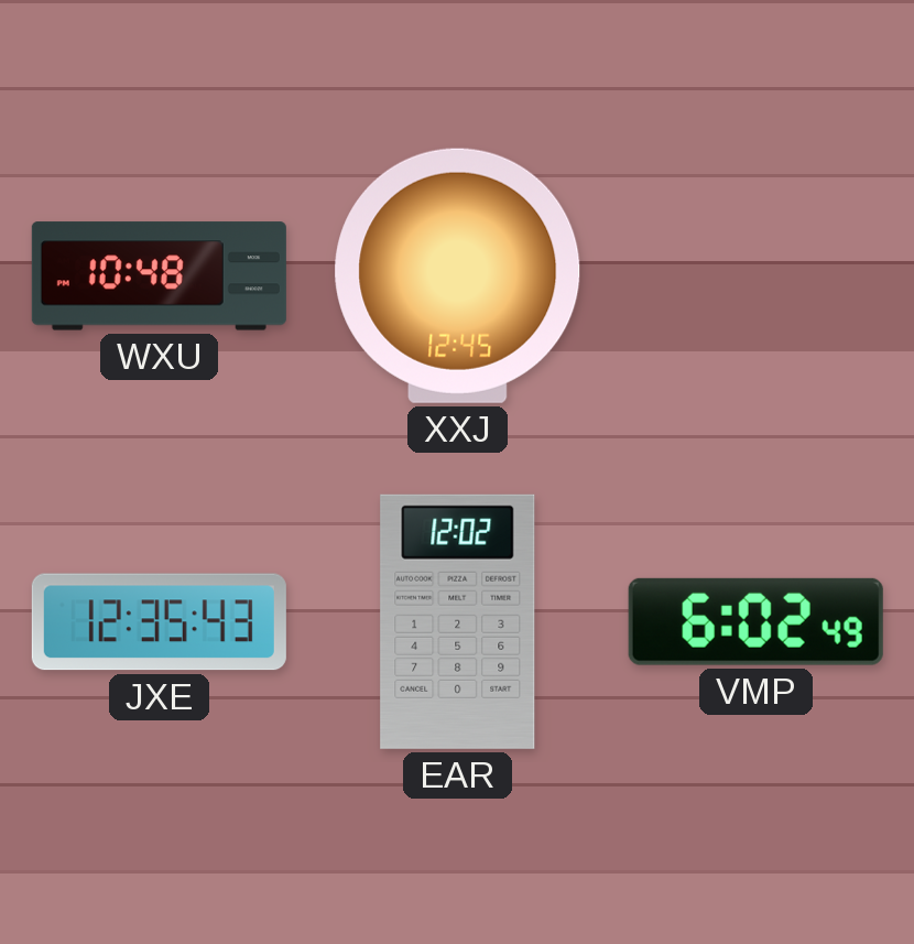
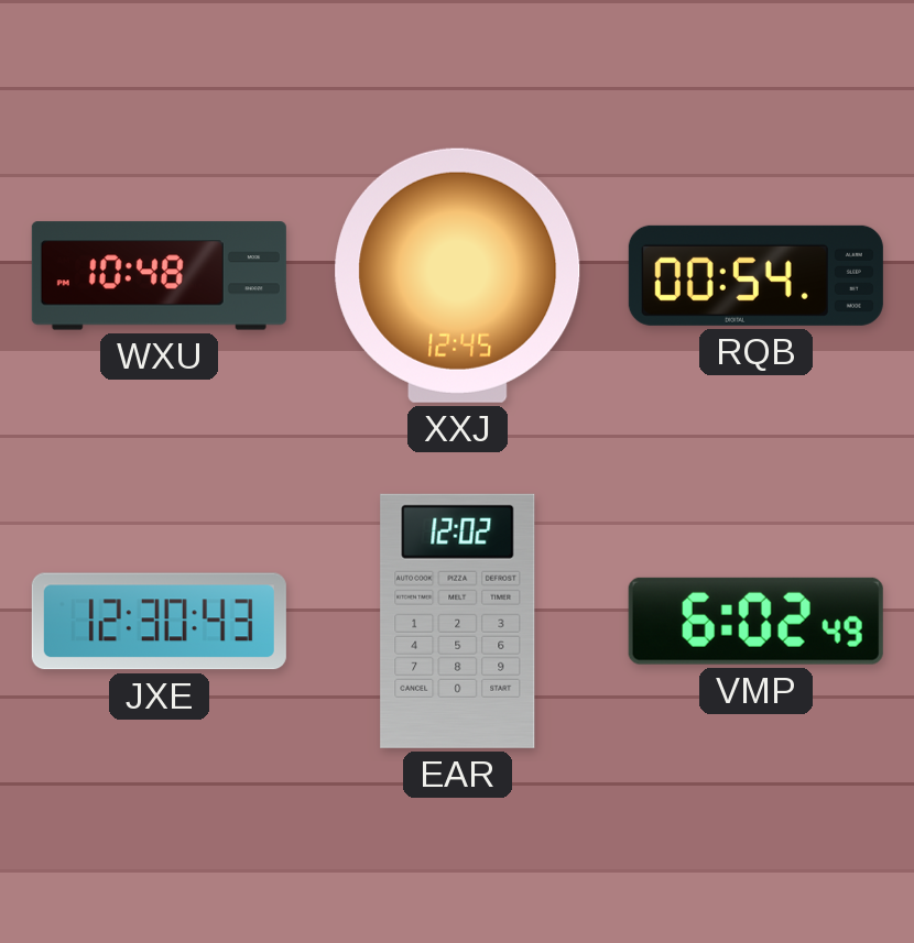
RQB: none -> 00:54
JXE: 12:35 -> 12:30
